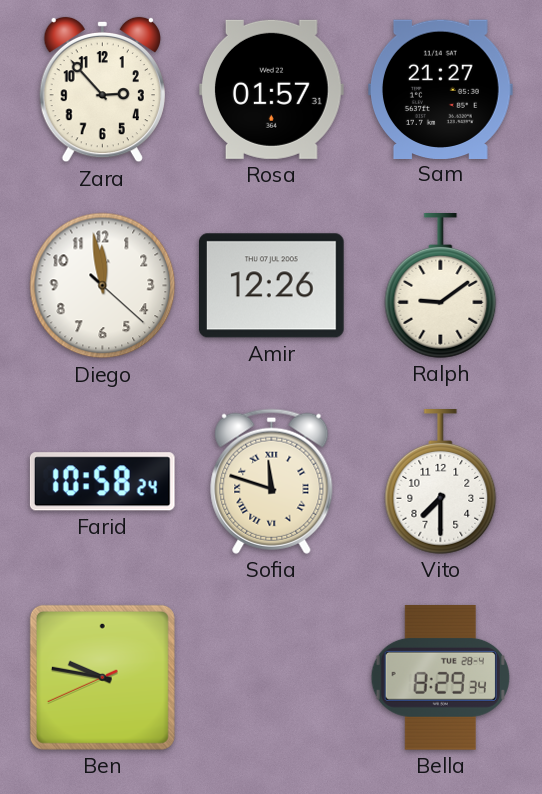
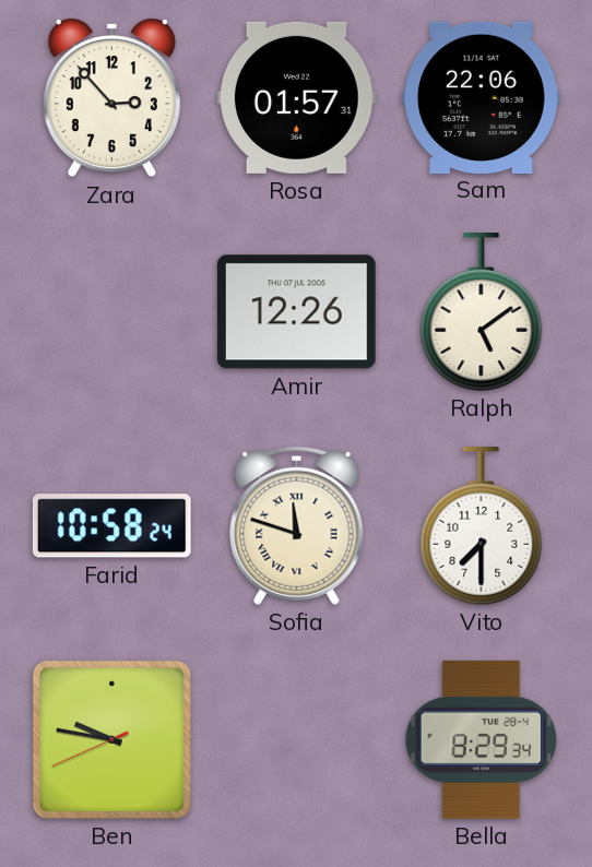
Sam: 21:27 -> 22:06
Diego: 11:58 -> none
Ralph: 9:09 -> 5:09
